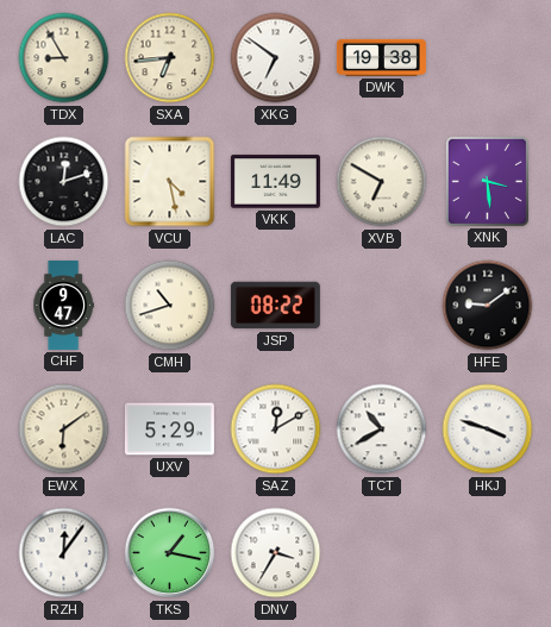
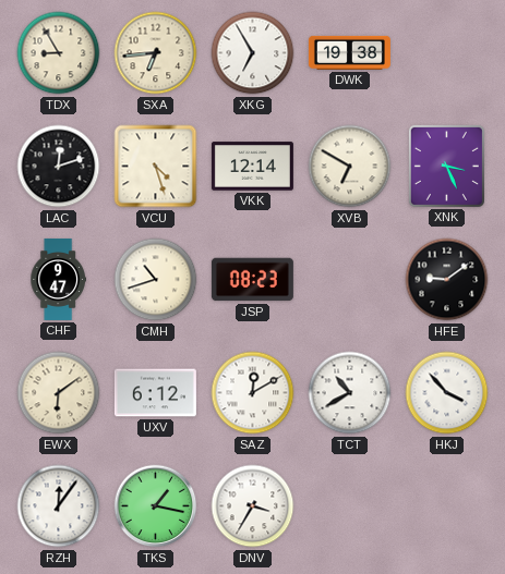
XKG: 6:51 -> 6:55
VCU: 4:28 -> 4:27
VKK: 11:49 -> 12:14
XNK: 3:29 -> 3:26
JSP: 08:22 -> 08:23
UXV: 5:29 -> 6:12
HKJ: 3:48 -> 3:53
